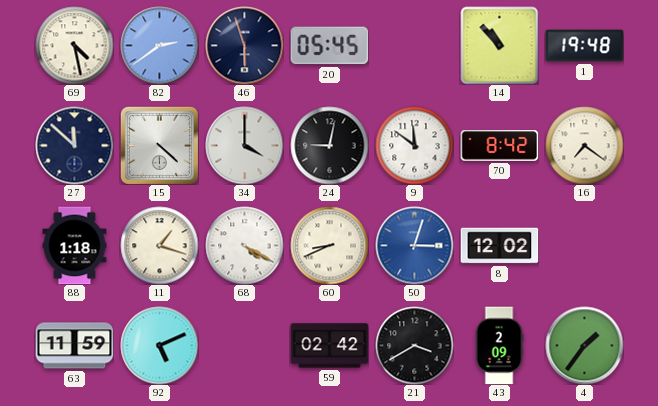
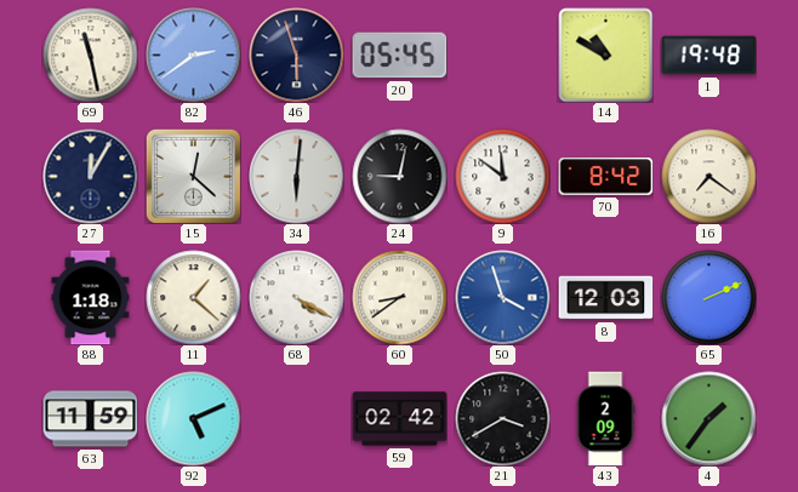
69: 4:28 -> 11:28
14: 10:53 -> 10:50
27: 11:52 -> 12:05
15: 4:22 -> 12:22
34: 4:00 -> 6:01
11: 1:18 -> 1:22
60: 8:41 -> 8:39
50: 3:03 -> 3:57
8: 12:02 -> 12:03
65: none -> 2:11
